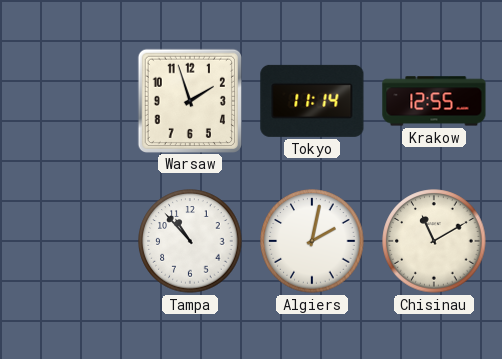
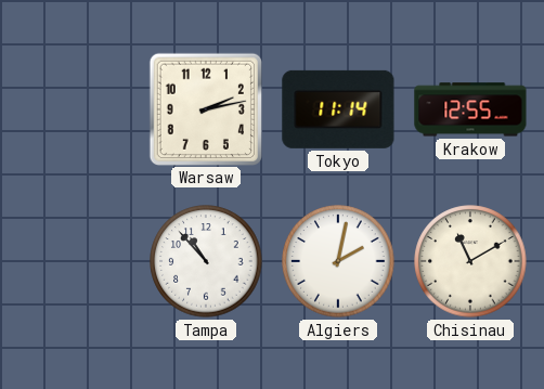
Warsaw: 1:57 -> 2:13
